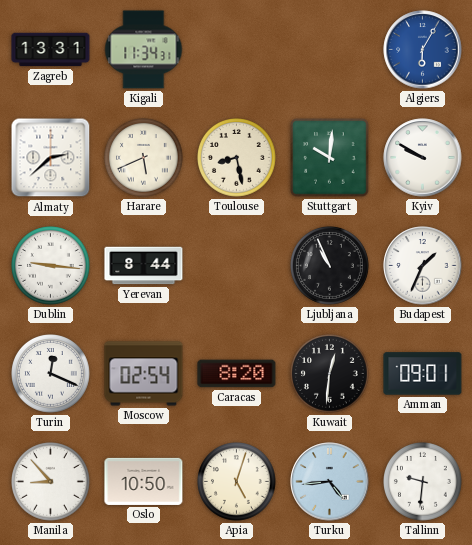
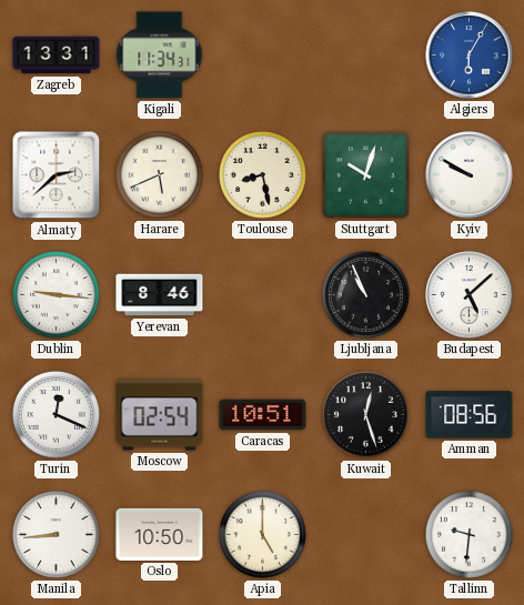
Stuttgart: 10:01 -> 10:03
Yerevan: 8:44 -> 8:46
Budapest: 1:34 -> 5:08
Caracas: 8:20 -> 10:51
Kuwait: 12:31 -> 12:27
Amman: 09:01 -> 08:56
Manila: 8:53 -> 8:44
Apia: 5:03 -> 5:00
Turku: 4:44 -> none
